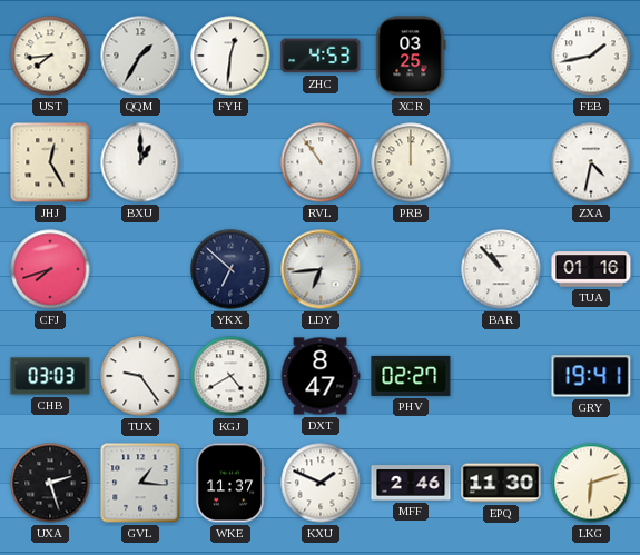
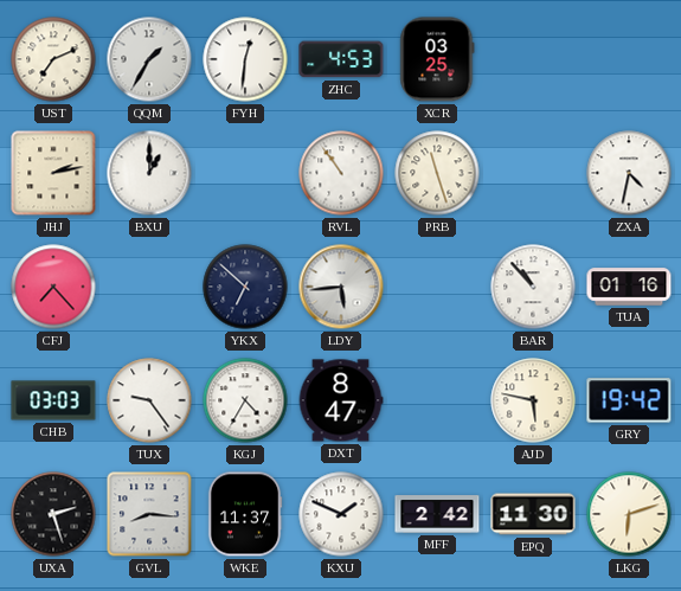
UST: 7:44 -> 7:11
FEB: 1:43 -> none
JHJ: 12:25 -> 2:13
PRB: 12:00 -> 11:27
CFJ: 7:42 -> 7:23
LDY: 6:44 -> 5:44
KGJ: 4:40 -> 4:35
PHV: 02:27 -> none
AJD: none -> 5:47
GRY: 19:41 -> 19:42
GVL: 1:16 -> 8:16
MFF: 2:46 -> 2:42
